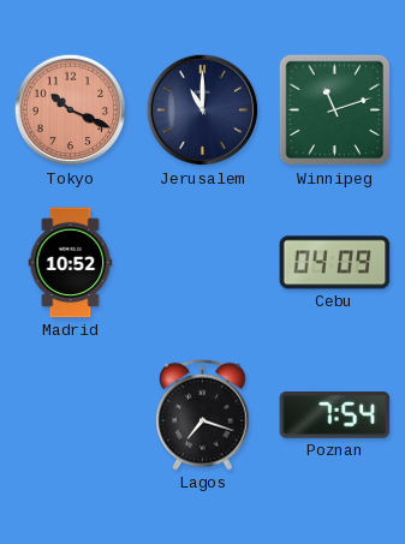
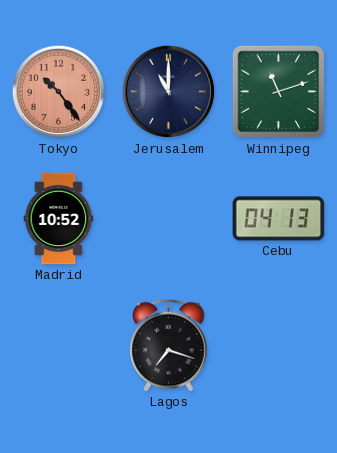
Tokyo: 10:19 -> 10:24
Cebu: 04:09 -> 04:13
Poznan: 7:54 -> none
